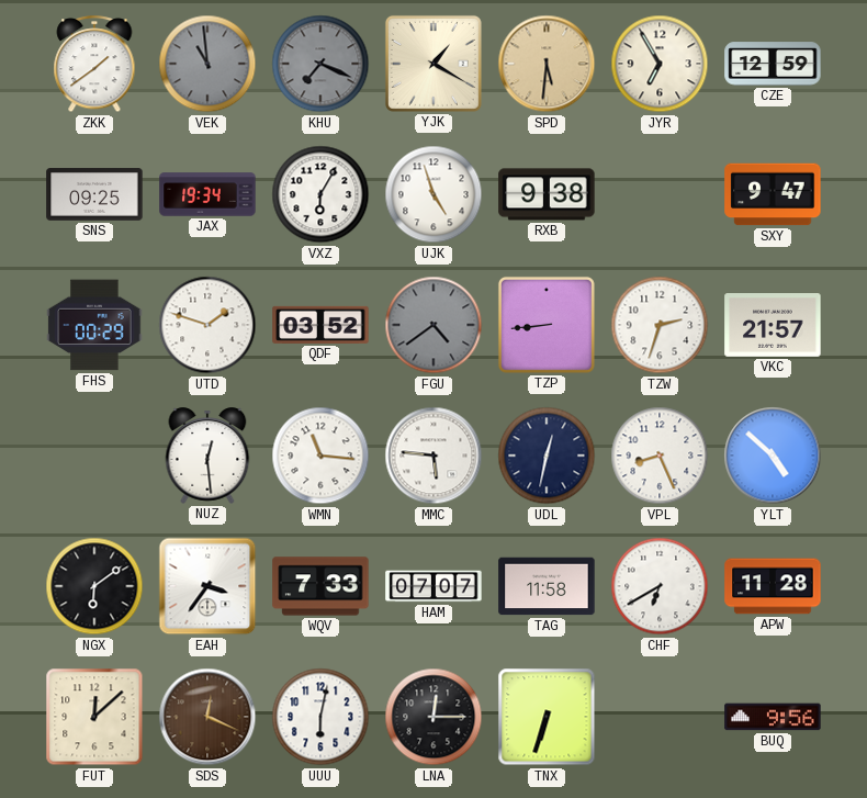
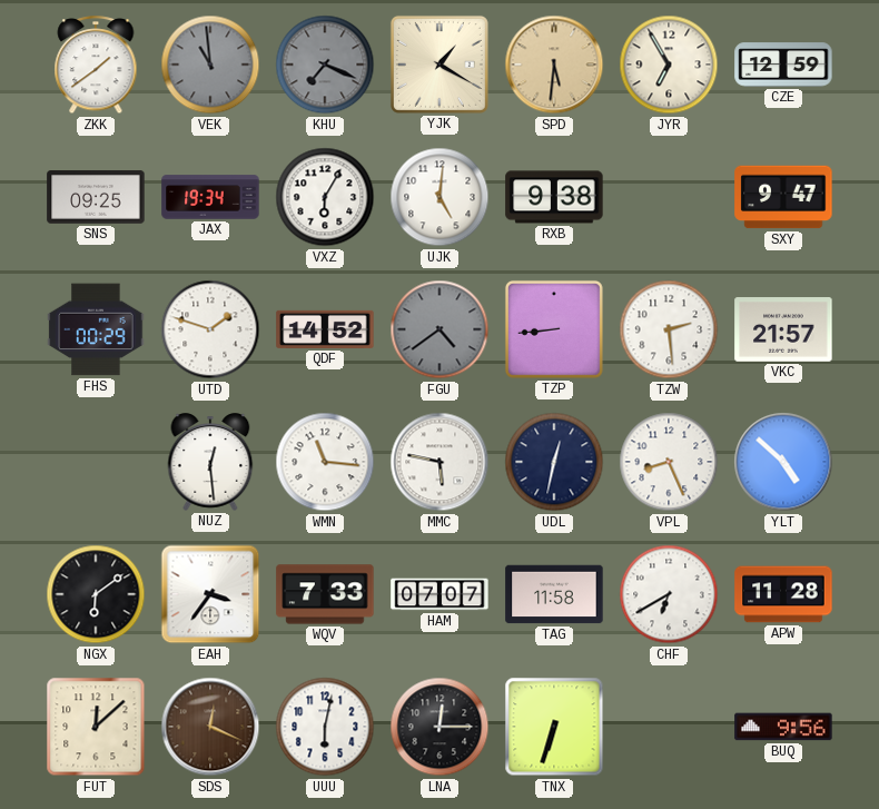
UJK: 4:57 -> 5:01
QDF: 03:52 -> 14:52
TZW: 2:33 -> 2:29
MMC: 5:46 -> 5:47
